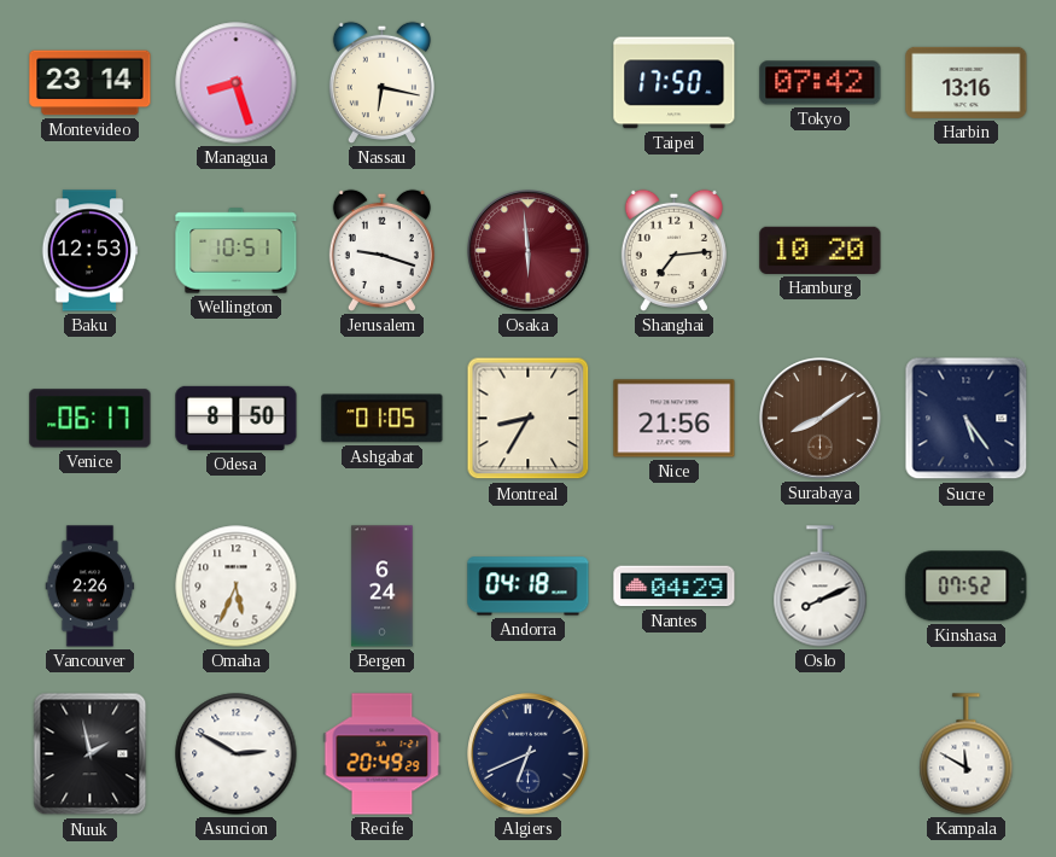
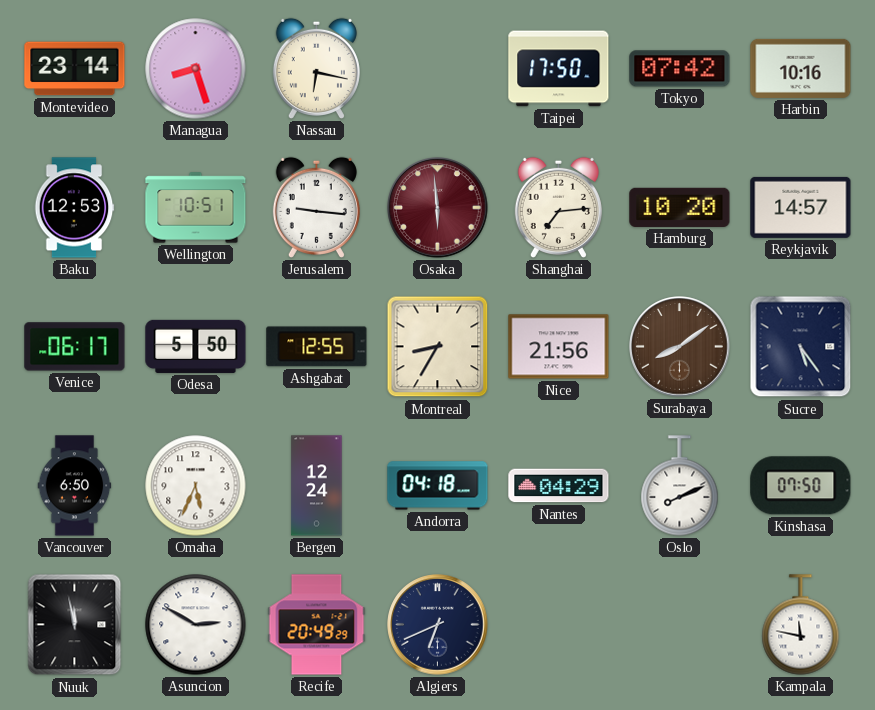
Harbin: 13:16 -> 10:16
Jerusalem: 9:18 -> 9:16
Reykjavik: none -> 14:57
Odesa: 8:50 -> 5:50
Ashgabat: 01:05 -> 12:55
Vancouver: 2:26 -> 6:50
Bergen: 6:24 -> 12:24
Kinshasa: 07:52 -> 07:50
Nuuk: 1:58 -> 11:58
Kampala: 11:50 -> 11:47
